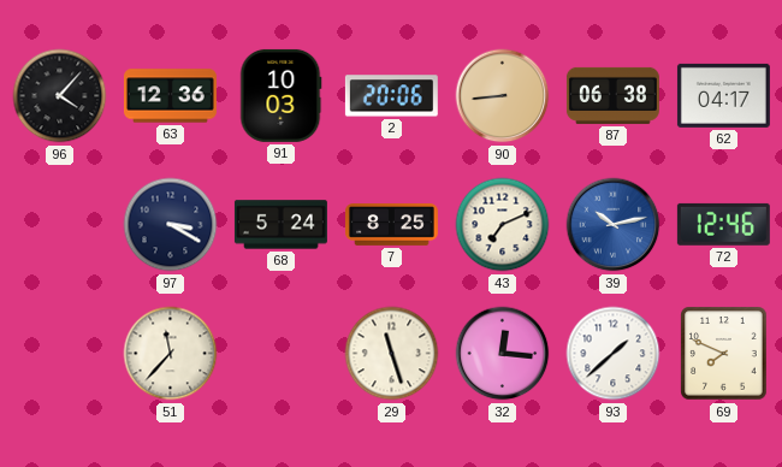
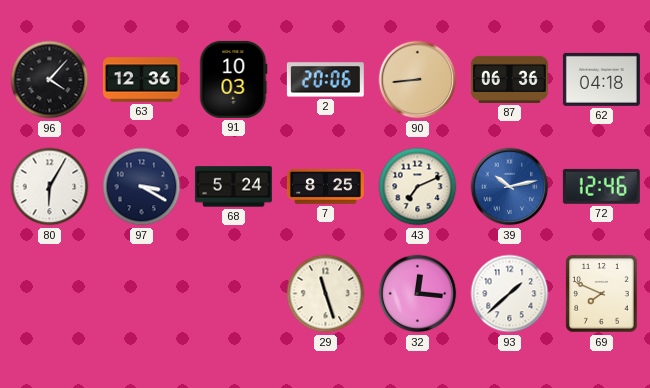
87: 06:38 -> 06:36
62: 04:17 -> 04:18
80: none -> 6:05
51: 11:37 -> none
